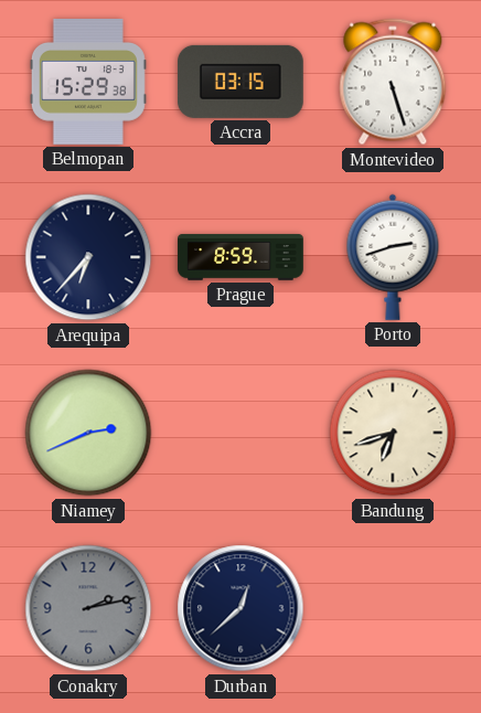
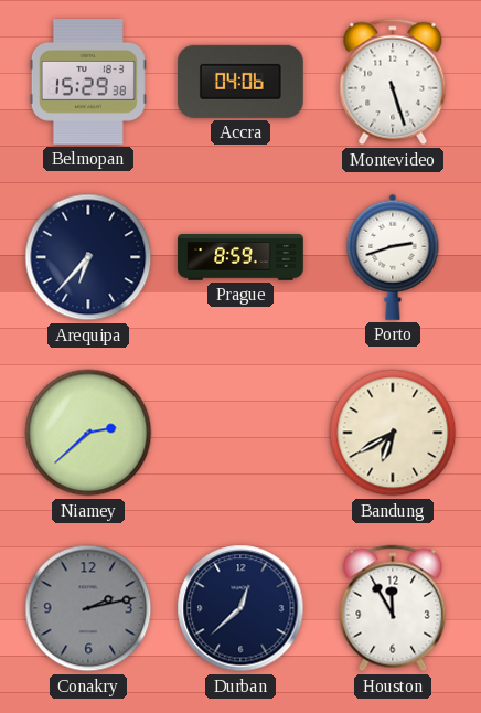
Accra: 03:15 -> 04:06
Niamey: 2:41 -> 2:38
Bandung: 6:42 -> 6:40
Houston: none -> 11:55
